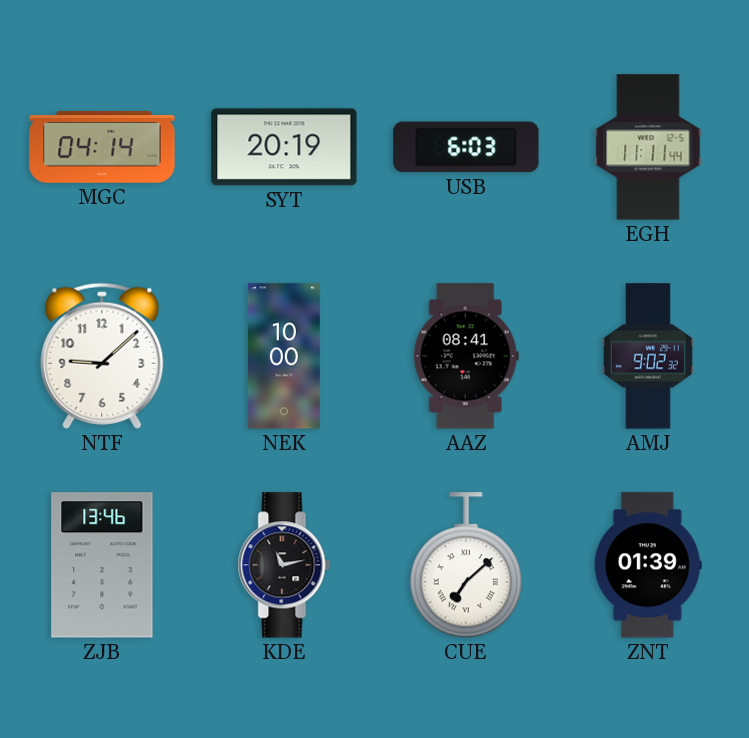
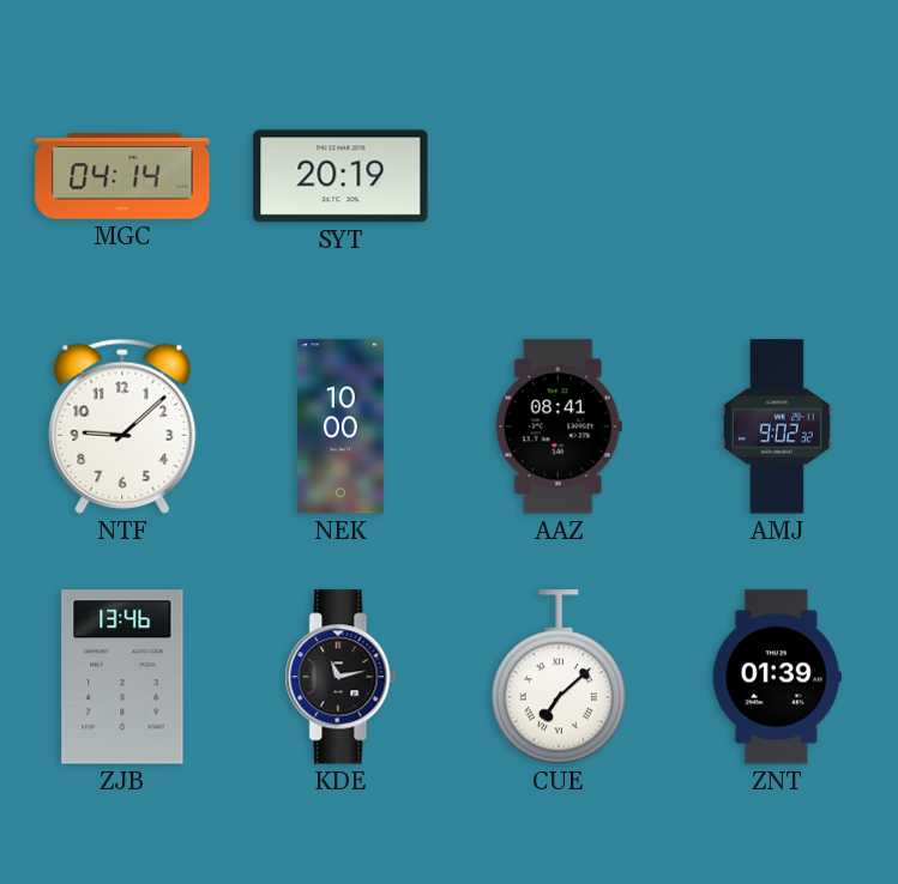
USB: 6:03 -> none
EGH: 11:11 -> none
